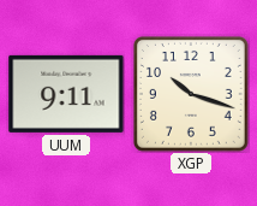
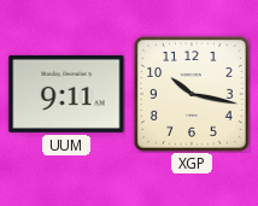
XGP: 10:18 -> 10:17
